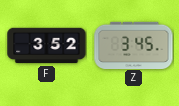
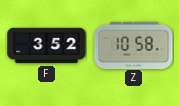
Z: 3:45 -> 10:58
